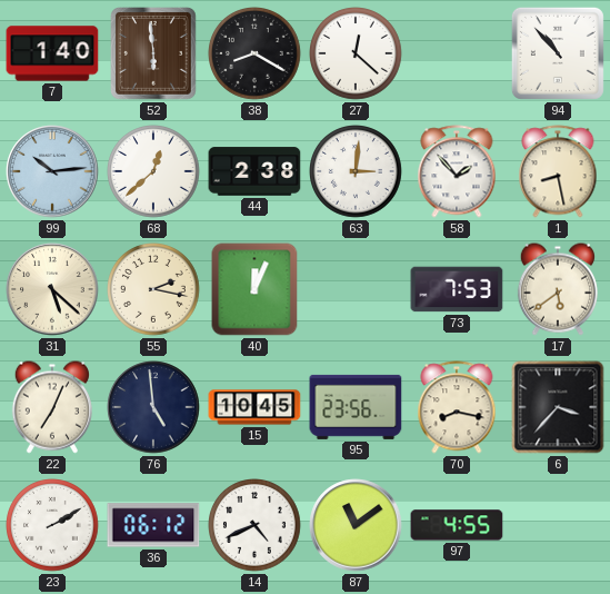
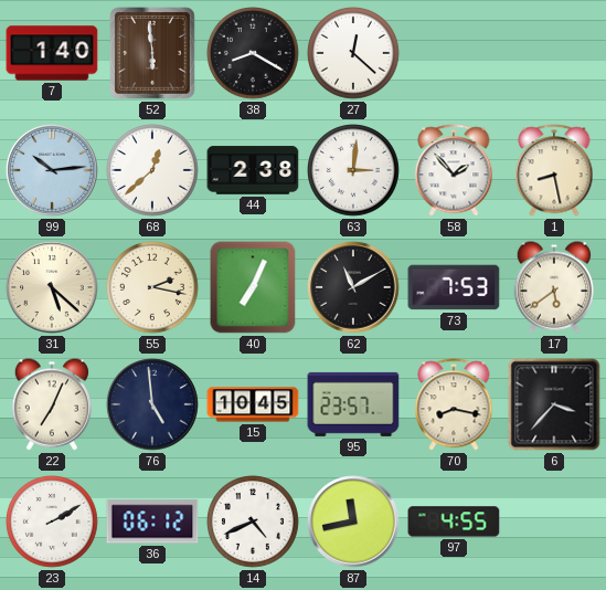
94: 10:53 -> none
40: 12:04 -> 7:04
62: none -> 11:10
95: 23:56 -> 23:57
87: 11:09 -> 11:43
